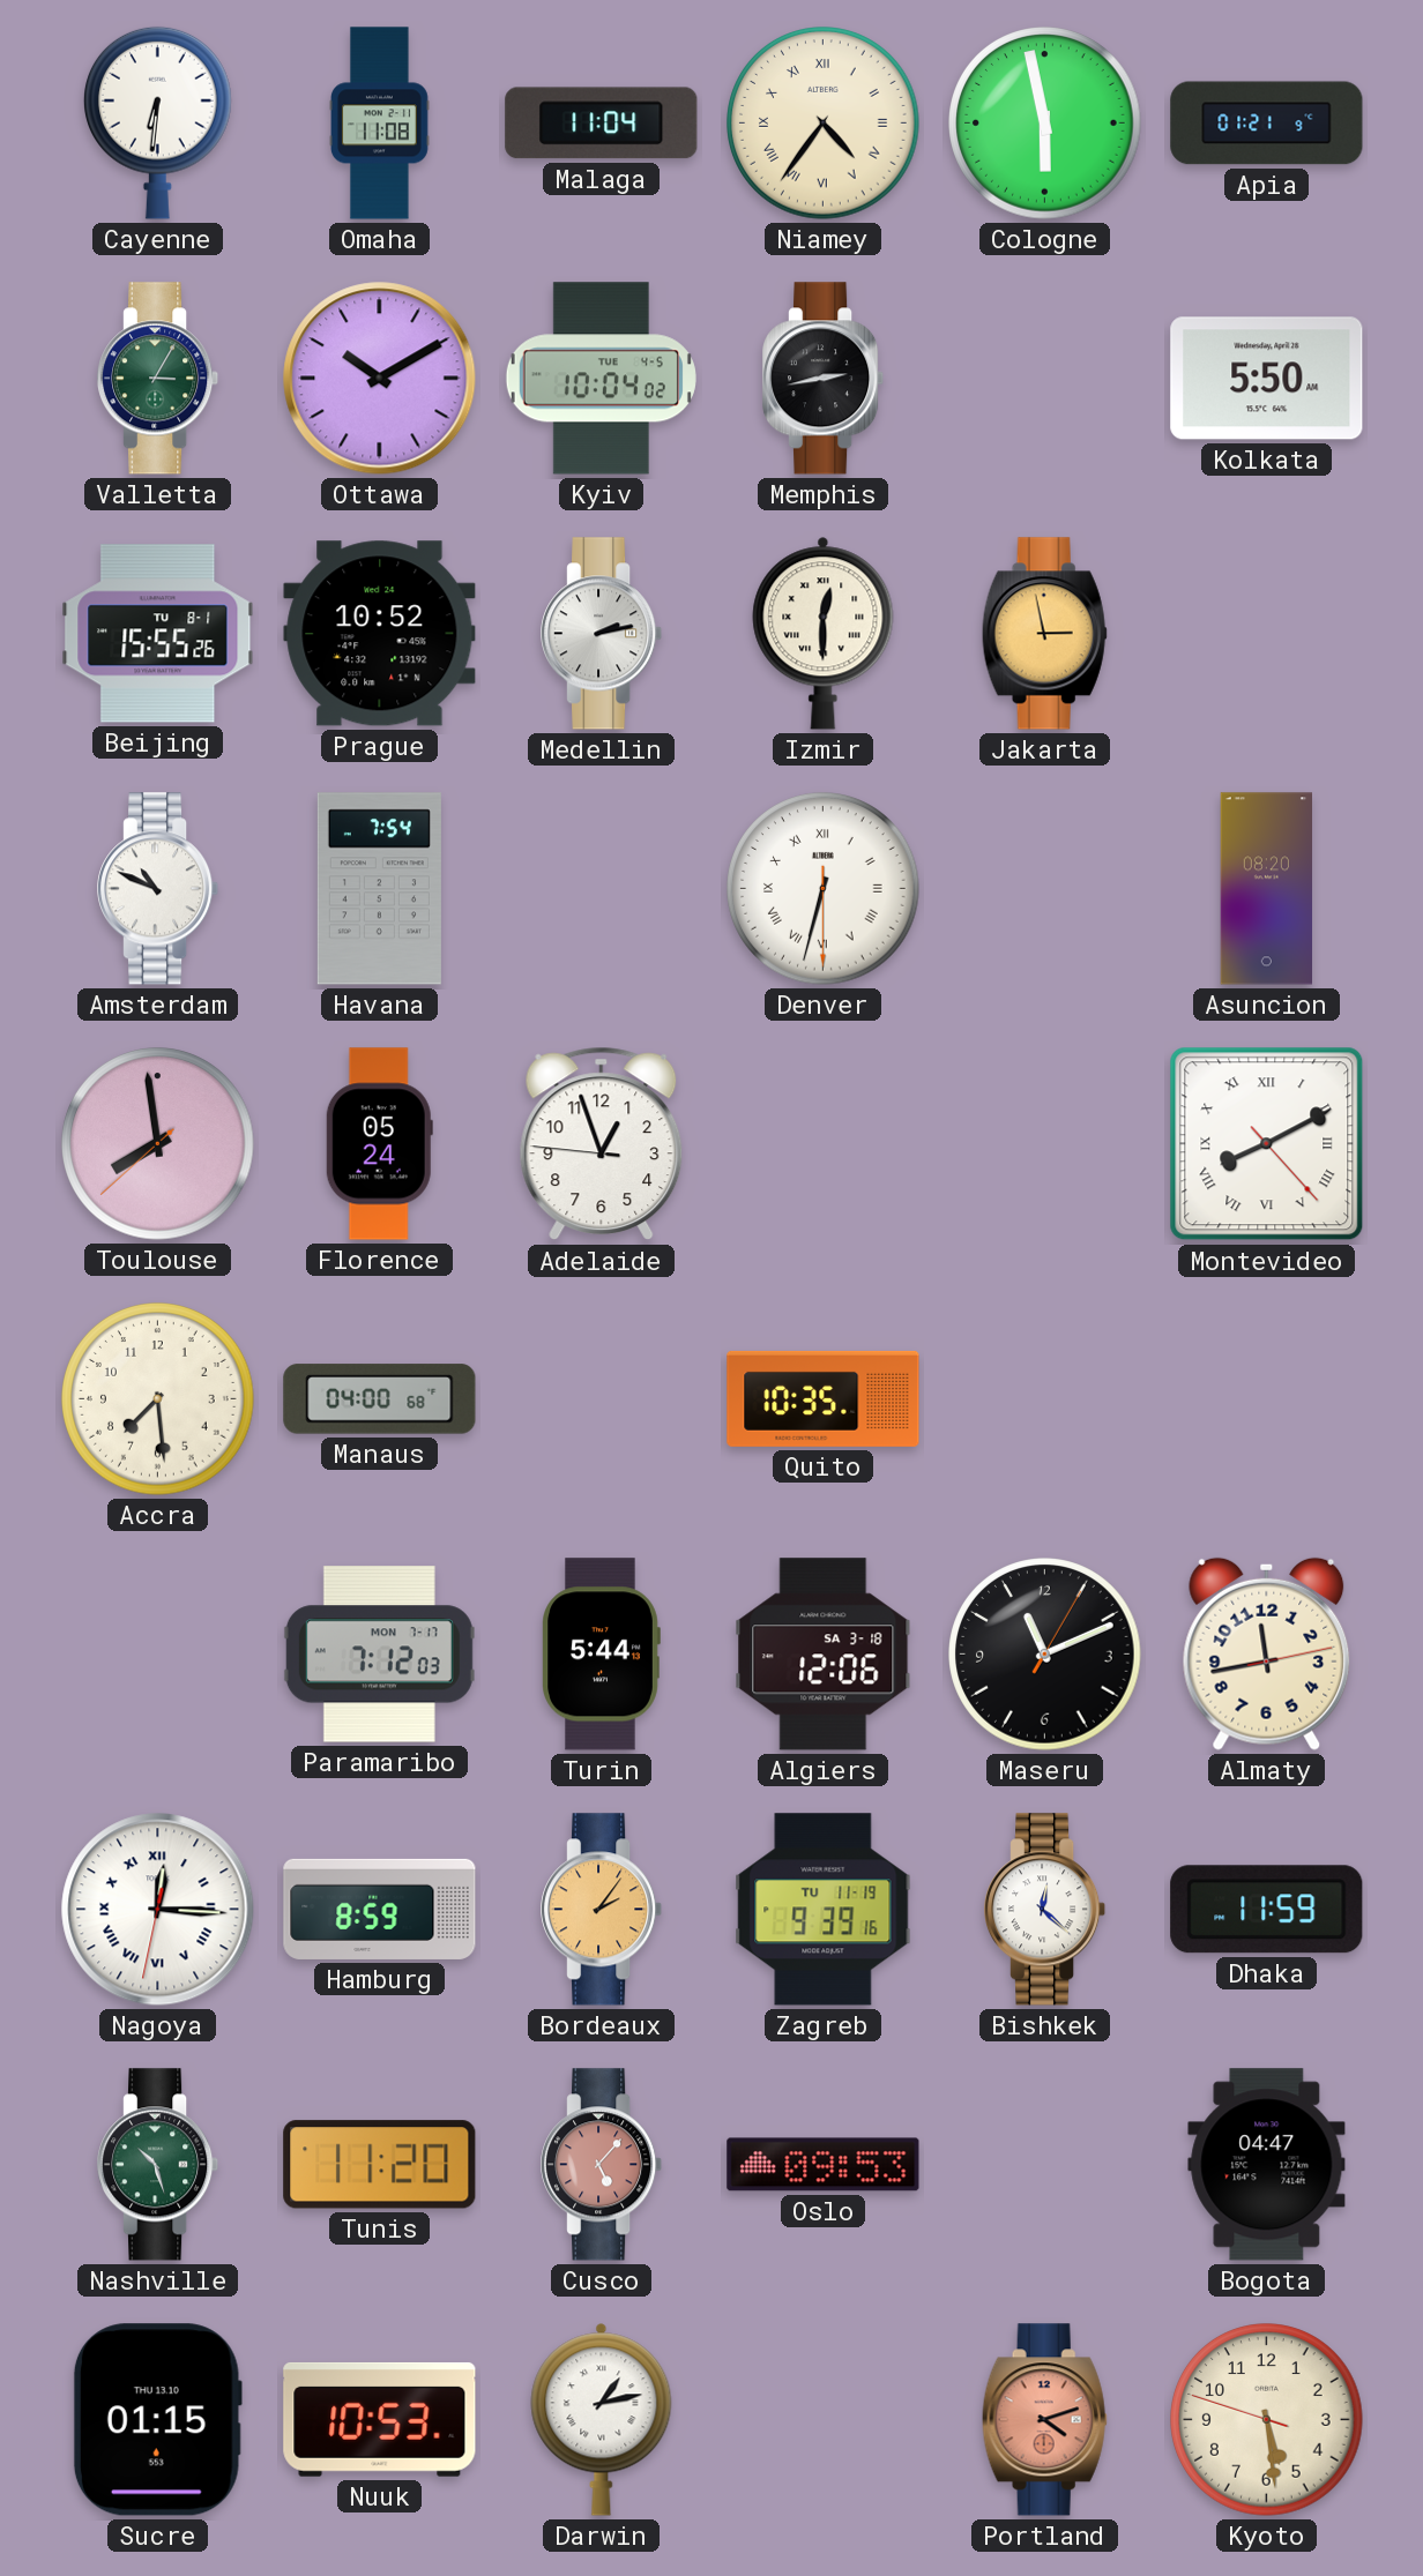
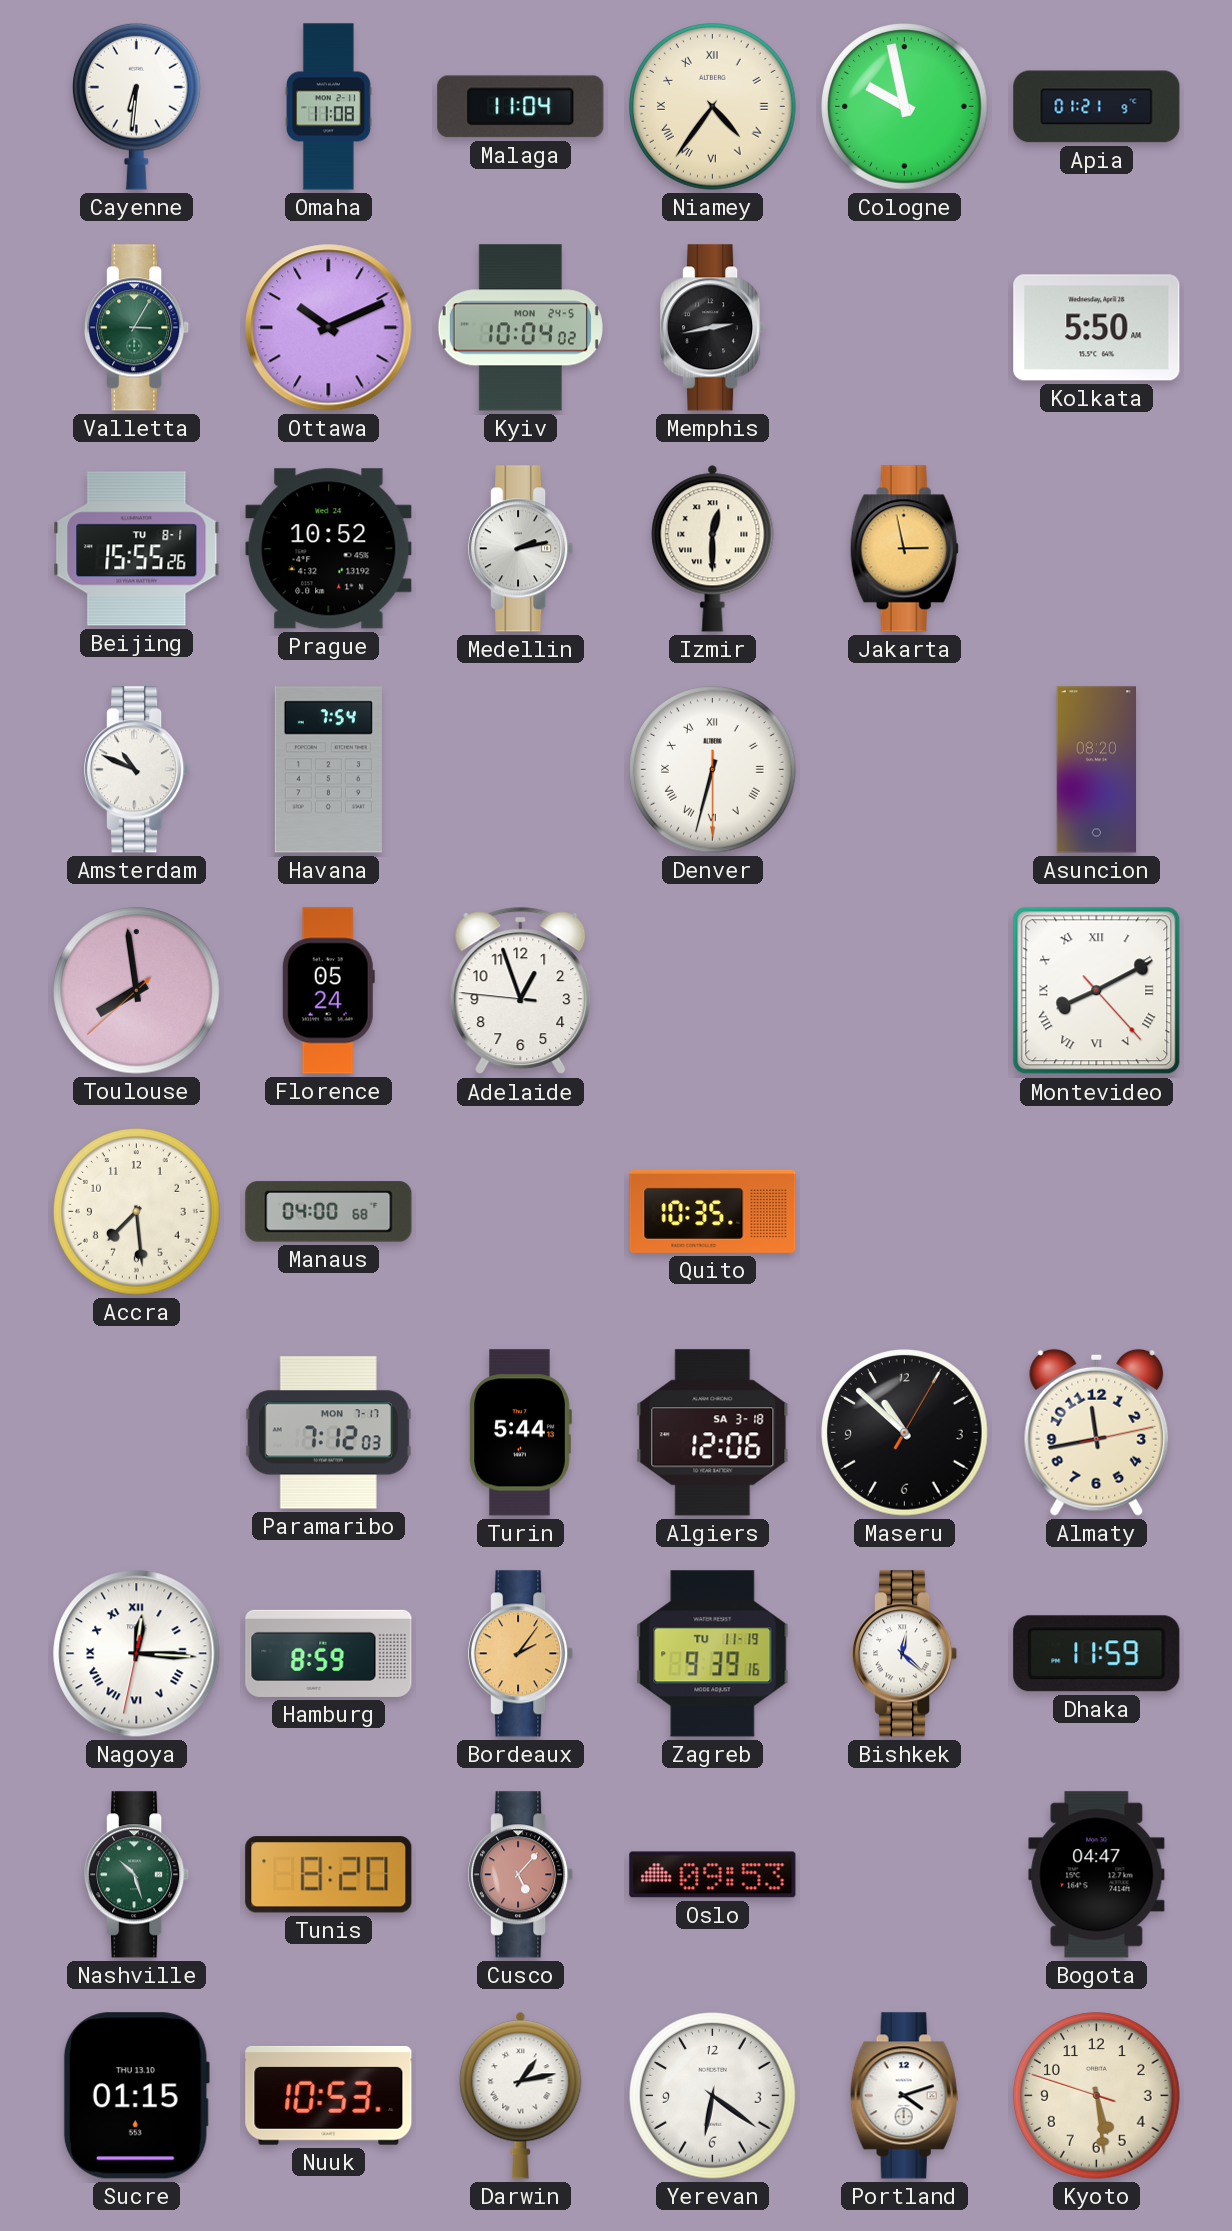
Cologne: 5:58 -> 9:58
Ottawa: 10:10 -> 10:11
Kyiv date: TUE 4-5 -> MON 24-5
Maseru: 11:11 -> 10:52
Tunis: 11:20 -> 8:20
Yerevan: none -> 6:21
Portland dial: salmon -> white
